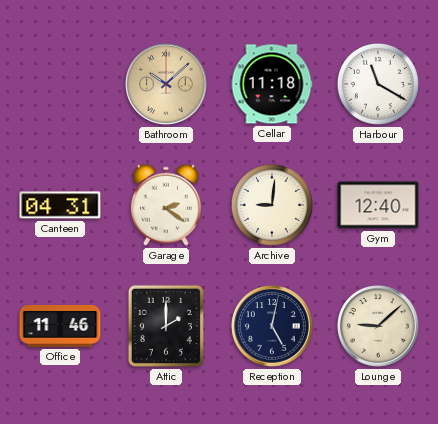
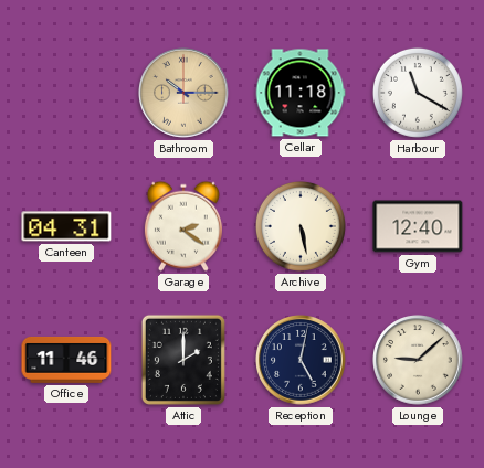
Bathroom: 10:08 -> 10:15
Archive: 9:01 -> 5:28
